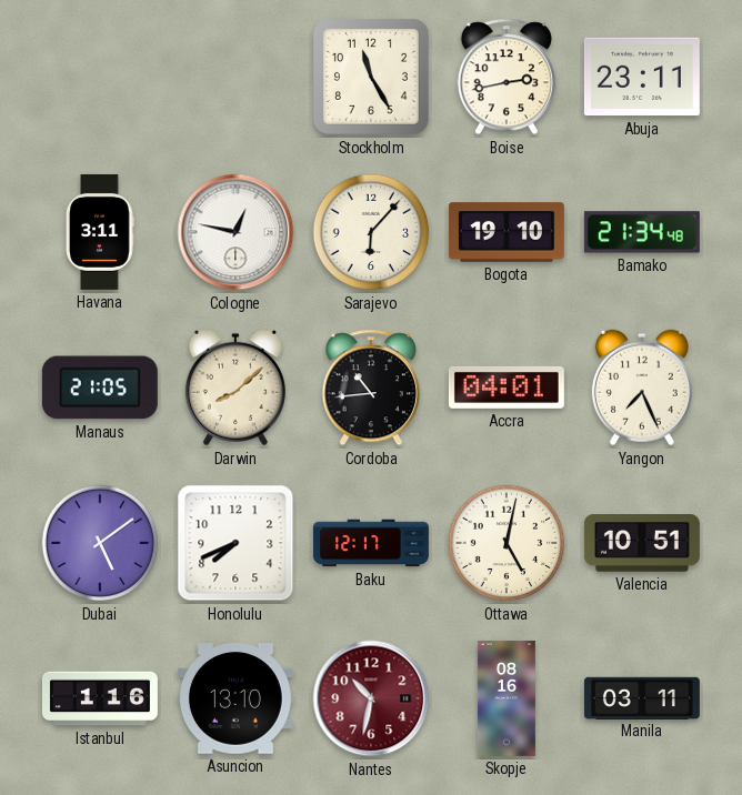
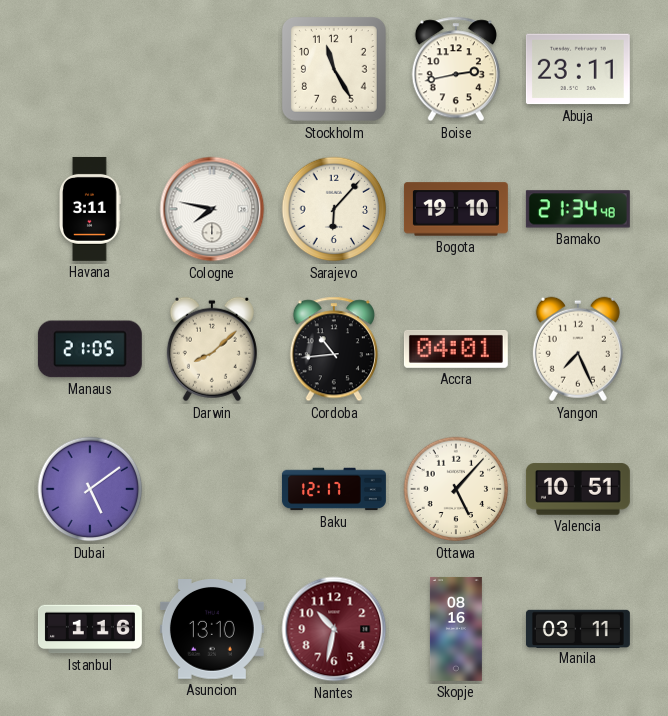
Cologne: 12:47 -> 7:47
Honolulu: 7:41 -> none
Ottawa: 5:02 -> 5:07
